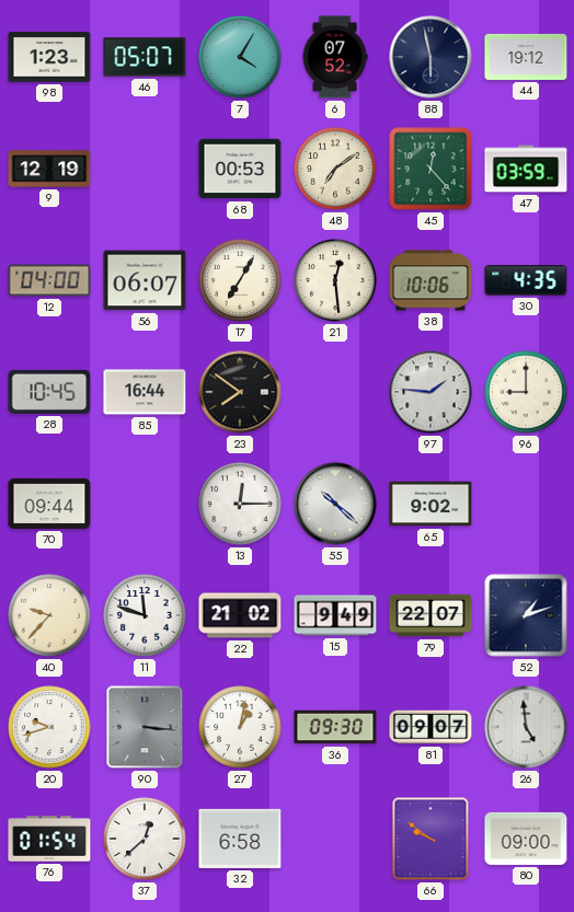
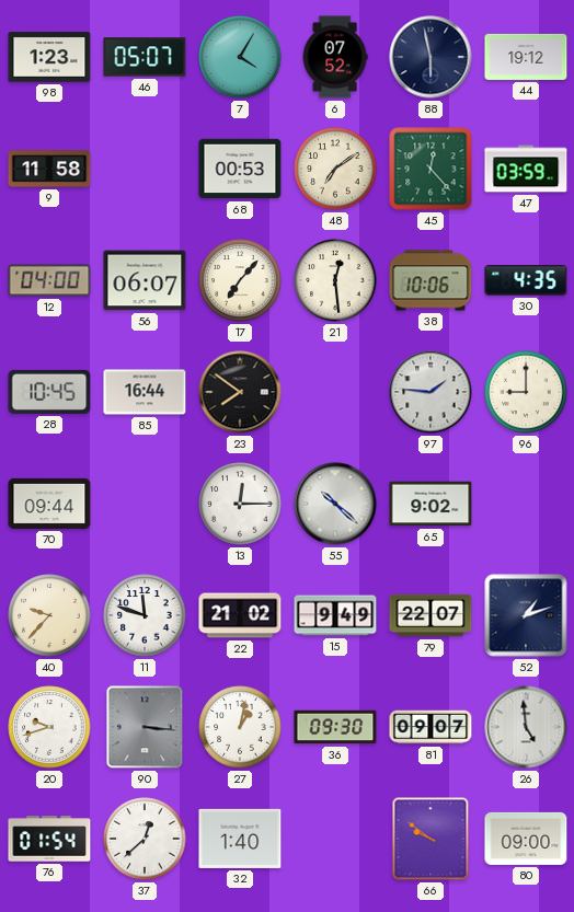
9: 12:19 -> 11:58
17: 7:05 -> 7:07
32: 6:58 -> 1:40
